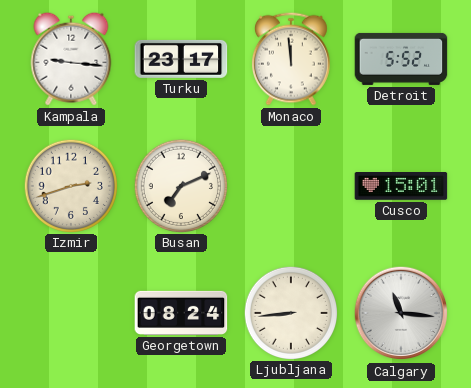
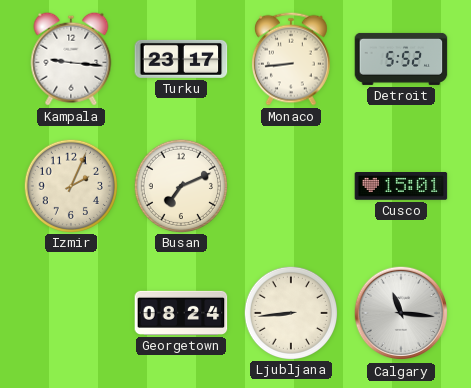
Monaco: 11:59 -> 8:44
Izmir: 2:42 -> 2:04
